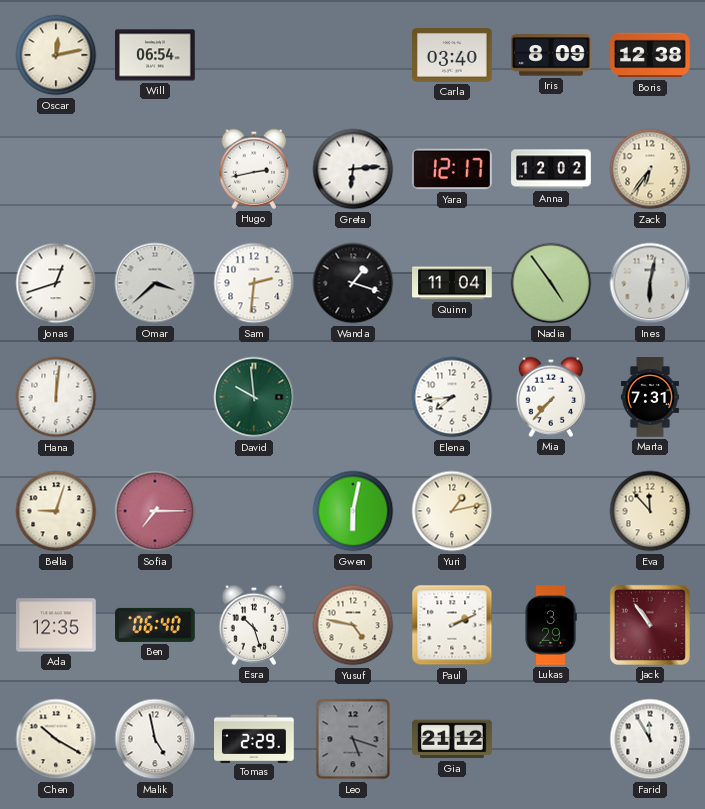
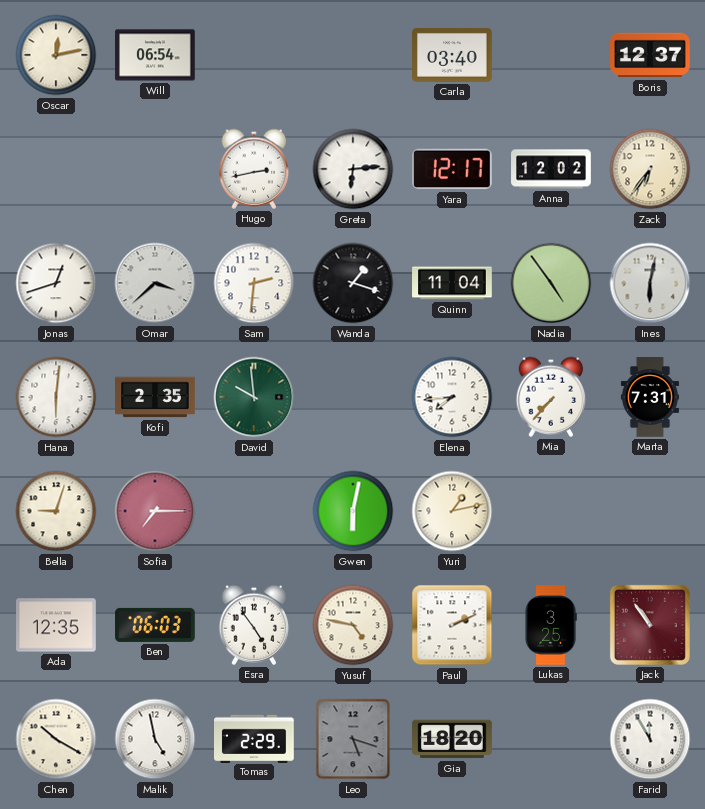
Iris: 8:09 -> none
Boris: 12:38 -> 12:37
Hana: 12:01 -> 6:01
Kofi: none -> 2:35
Eva: 11:53 -> none
Ben: 06:40 -> 06:03
Esra: 10:27 -> 4:54
Lukas: 3:29 -> 3:25
Gia: 21:12 -> 18:20
